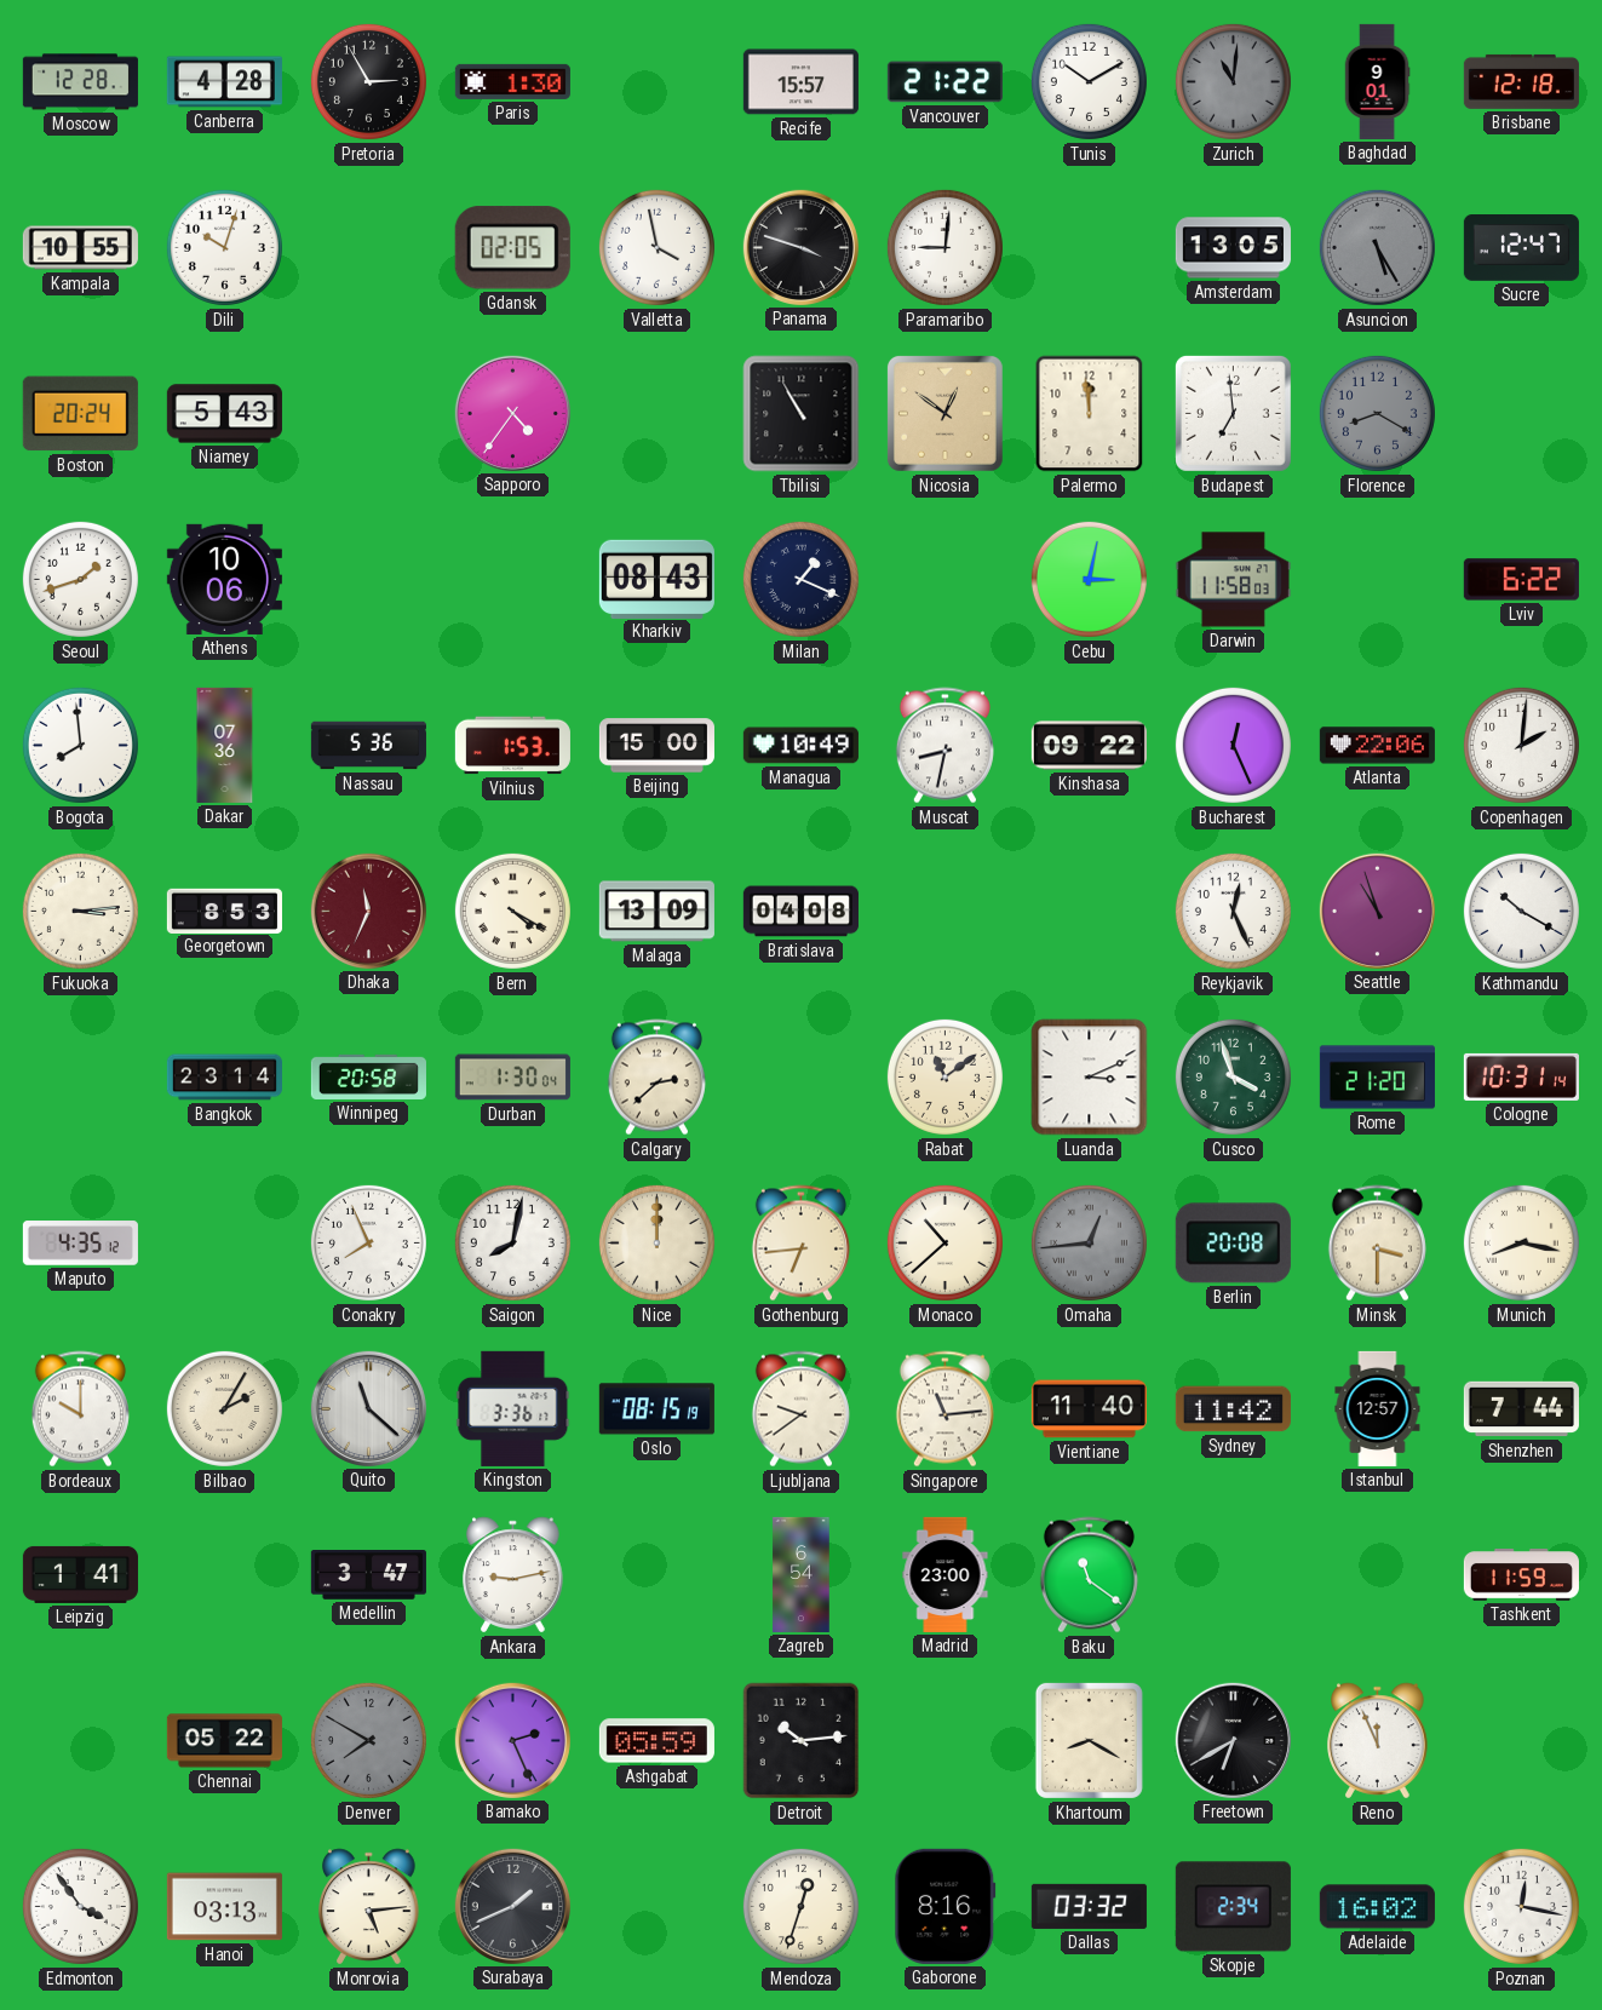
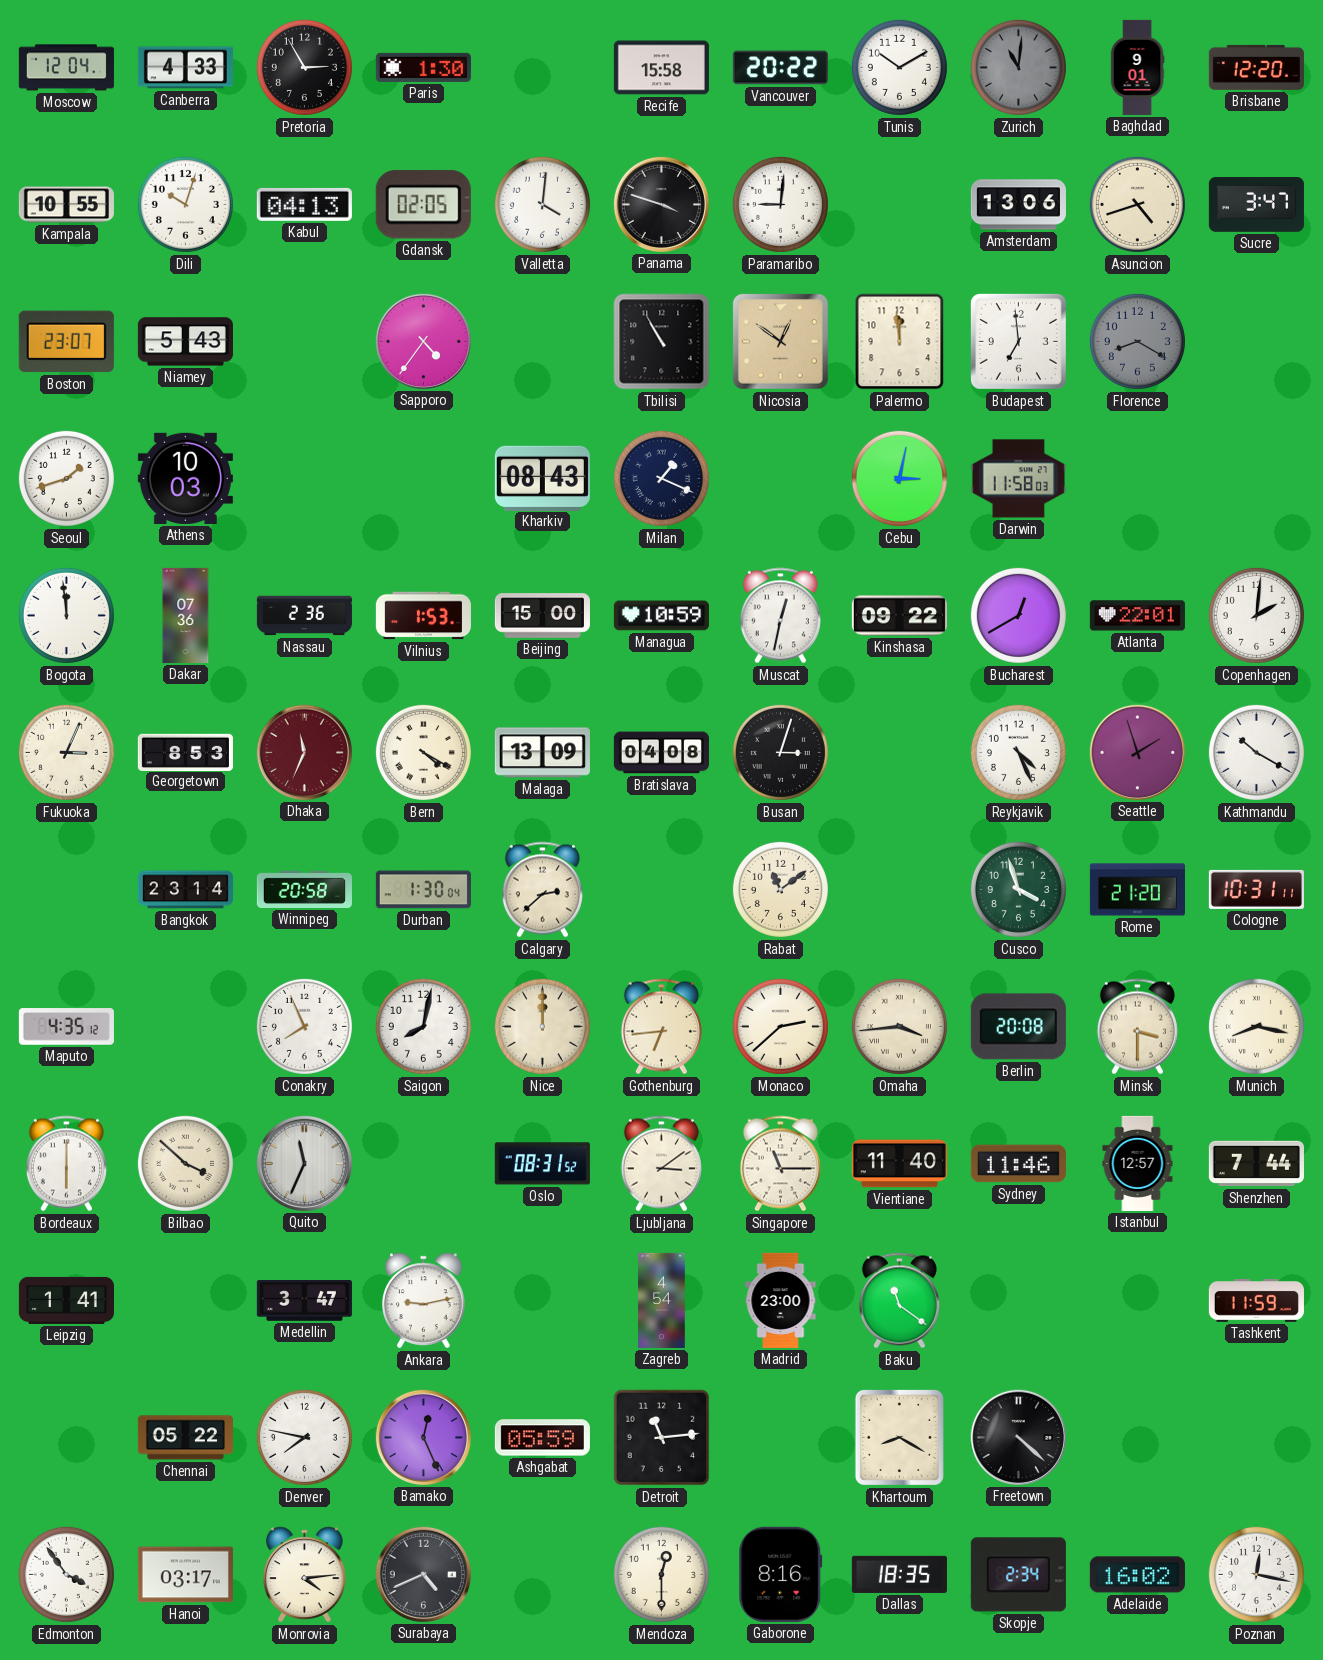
Moscow: 12:28 -> 12:04
Canberra: 4:28 -> 4:33
Recife: 15:57 -> 15:58
Vancouver: 21:22 -> 20:22
Brisbane: 12:18 -> 12:20
Kabul: none -> 04:13
Valletta: 3:58 -> 4:01
Amsterdam: 13:05 -> 13:06
Asuncion: 5:25 -> 4:42
Asuncion dial: grey -> cream
Sucre: 12:47 -> 3:47
Boston: 20:24 -> 23:07
Athens: 10:06 -> 10:03
Lviv: 6:22 -> none
Bogota: 7:59 -> 11:59
Nassau: 5:36 -> 2:36
Managua: 10:49 -> 10:59
Muscat: 8:32 -> 12:32
Bucharest: 12:26 -> 12:40
Atlanta: 22:06 -> 22:01
Fukuoka: 3:14 -> 3:04
Busan: none -> 3:03
Reykjavik: 12:26 -> 4:26
Seattle: 10:57 -> 1:57
Luanda: 3:11 -> none
Cologne: 10:31:14 -> 10:31:11
Monaco: 10:38 -> 2:38
Omaha: 12:44 -> 3:44
Omaha dial: grey -> cream
Bordeaux: 10:00 -> 6:00
Bilbao: 2:05 -> 3:52
Quito: 11:22 -> 11:34
Kingston: 3:36 -> none
Oslo: 08:15 -> 08:31
Ljubljana: 9:39 -> 3:09
Singapore: 11:14 -> 11:15
Sydney: 11:42 -> 11:46
Zagreb: 6:54 -> 4:54
Denver: 7:50 -> 7:47
Denver dial: grey -> white
Bamako: 2:26 -> 12:26
Detroit: 10:14 -> 11:14
Freetown: 6:40 -> 4:22
Reno: 11:56 -> none
Hanoi: 03:13 -> 03:17
Monrovia: 5:14 -> 4:14
Surabaya: 1:41 -> 4:41
Mendoza: 12:33 -> 12:30
Dallas: 03:32 -> 18:35
